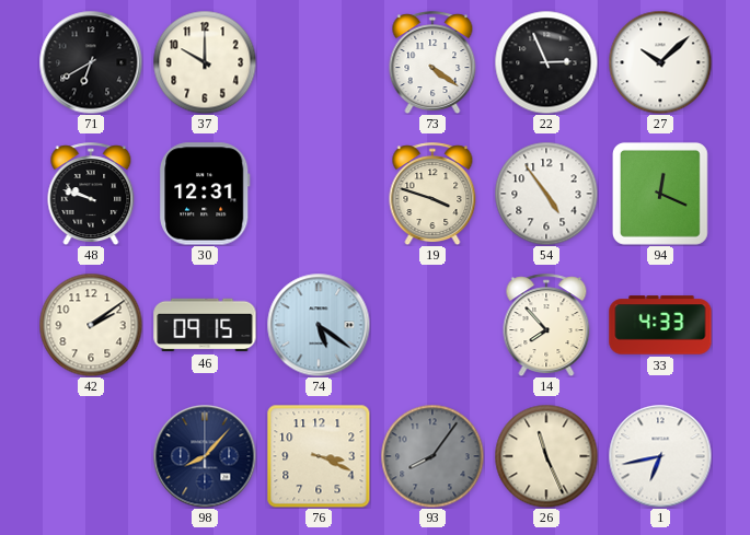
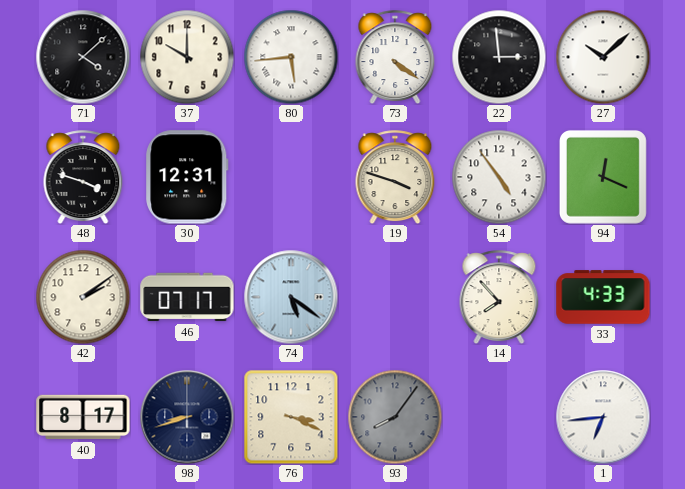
71: 6:40 -> 4:08
80: none -> 5:44
22: 2:56 -> 2:59
48: 9:48 -> 3:48
46: 09:15 -> 07:17
40: none -> 8:17
98: 8:07 -> 8:42
26: 11:26 -> none
1: 6:43 -> 6:44
